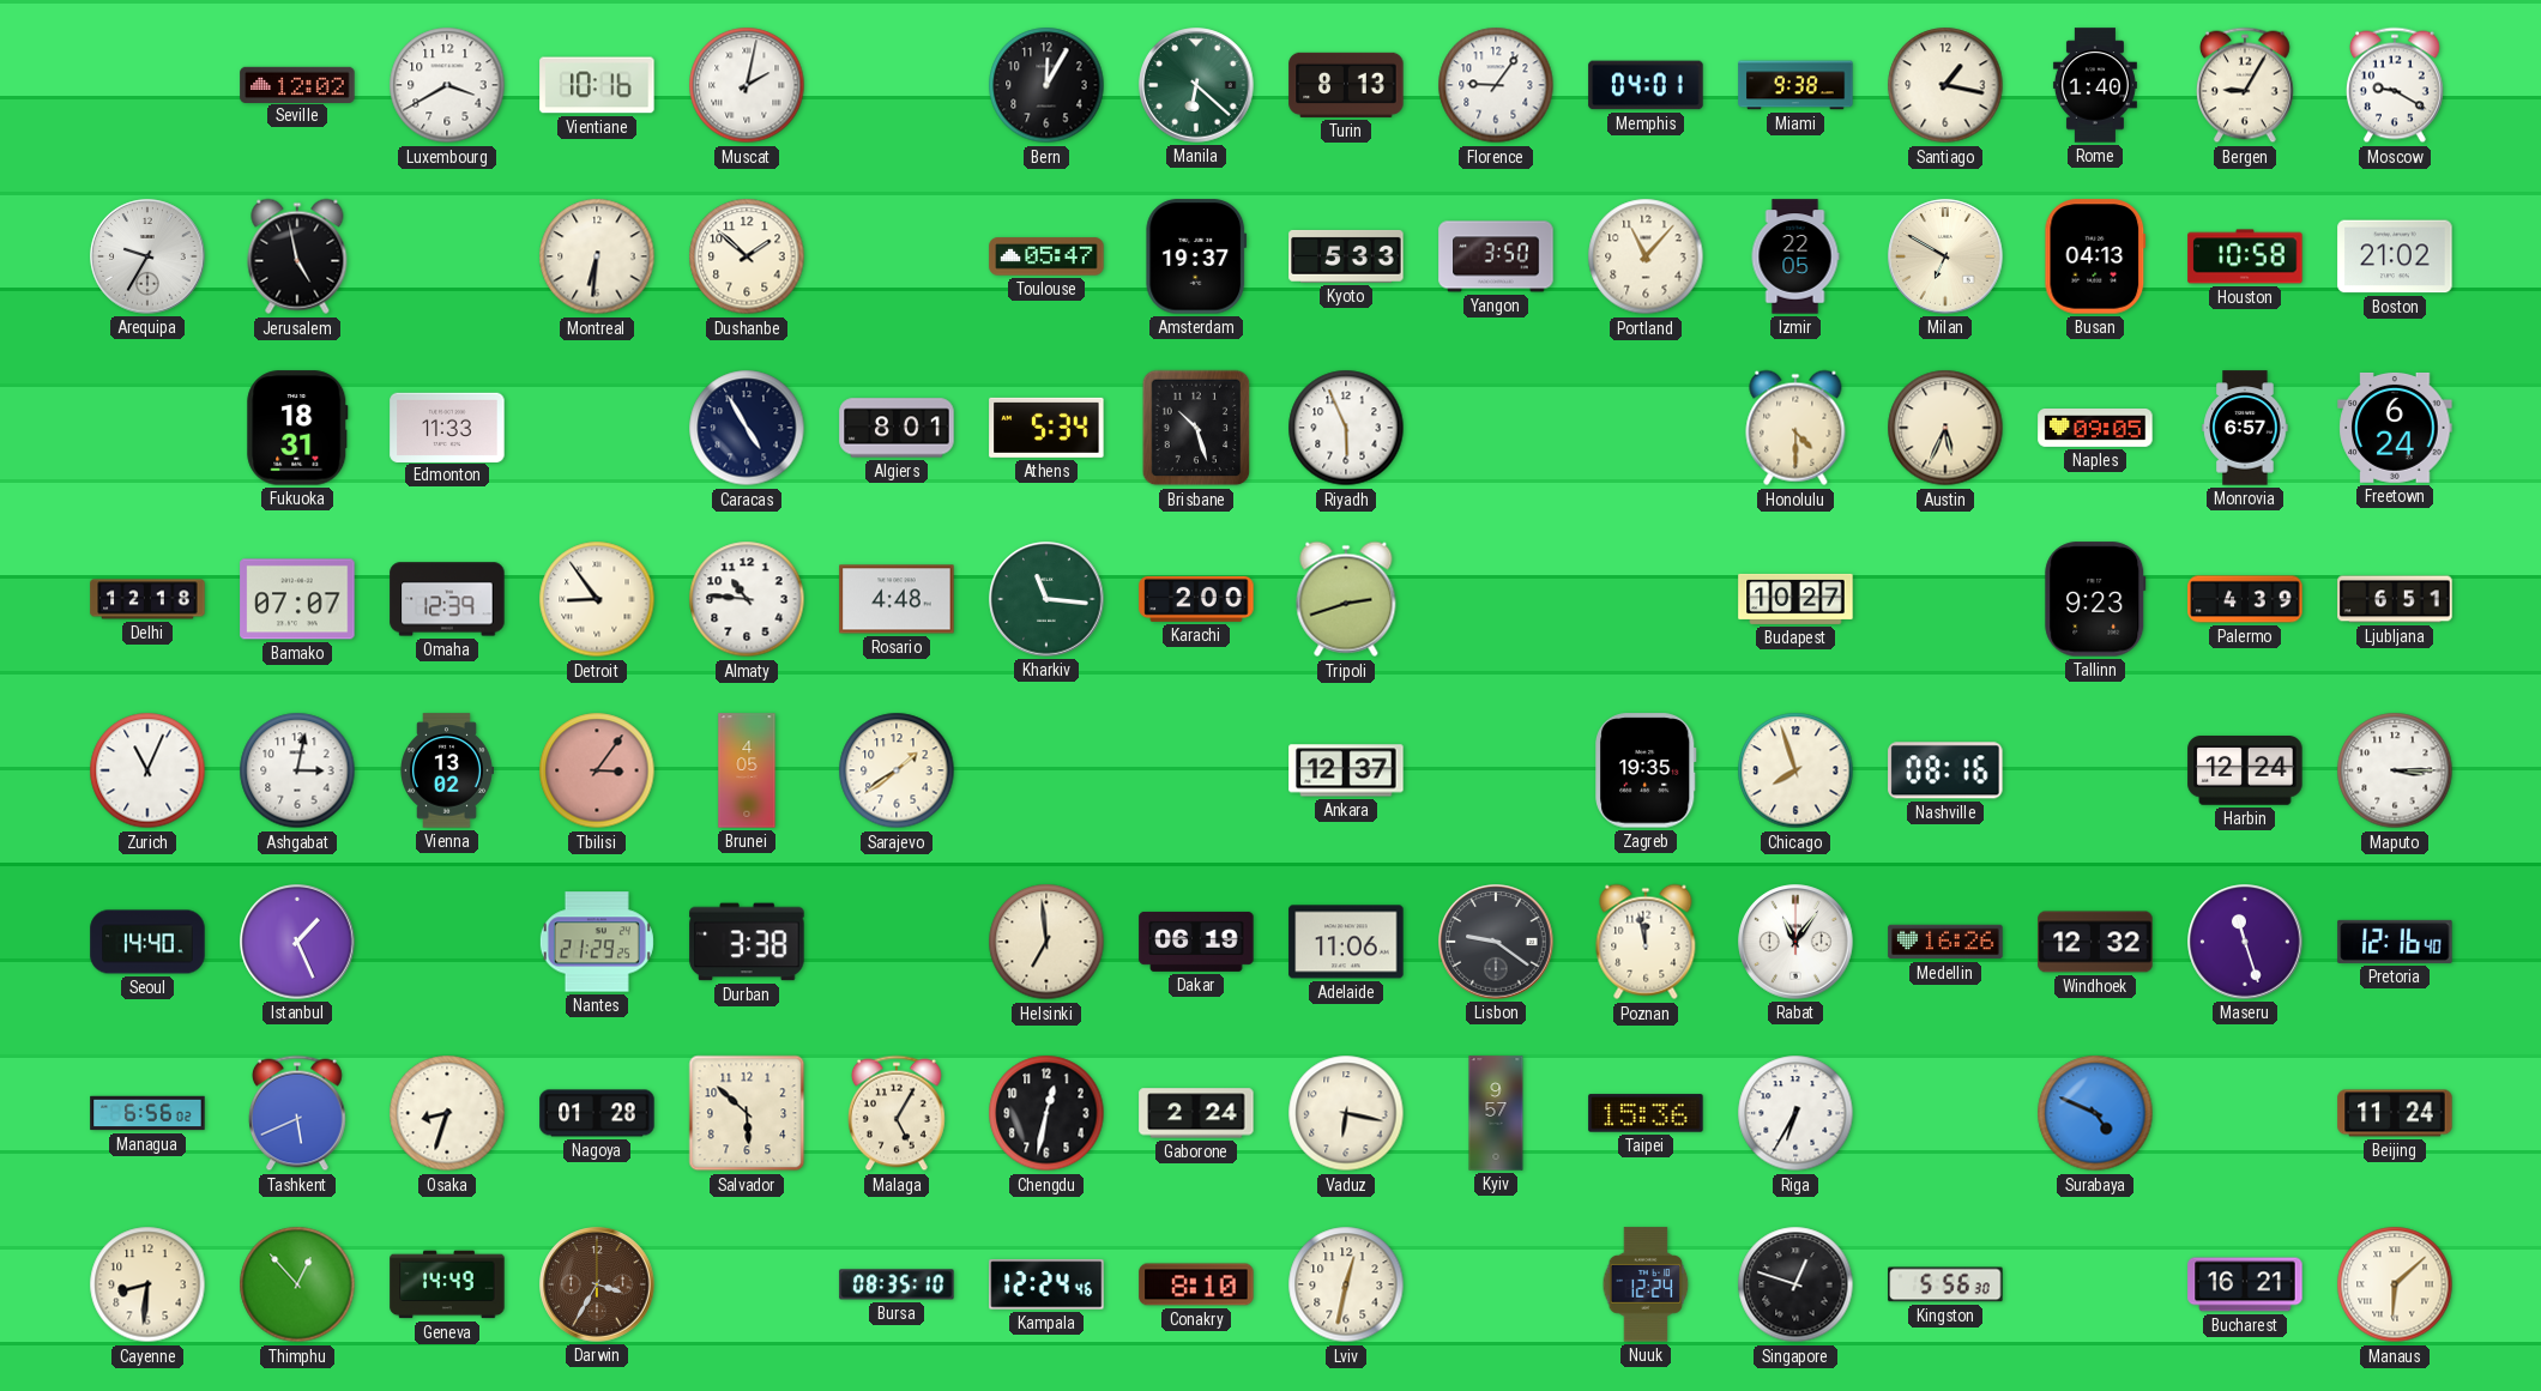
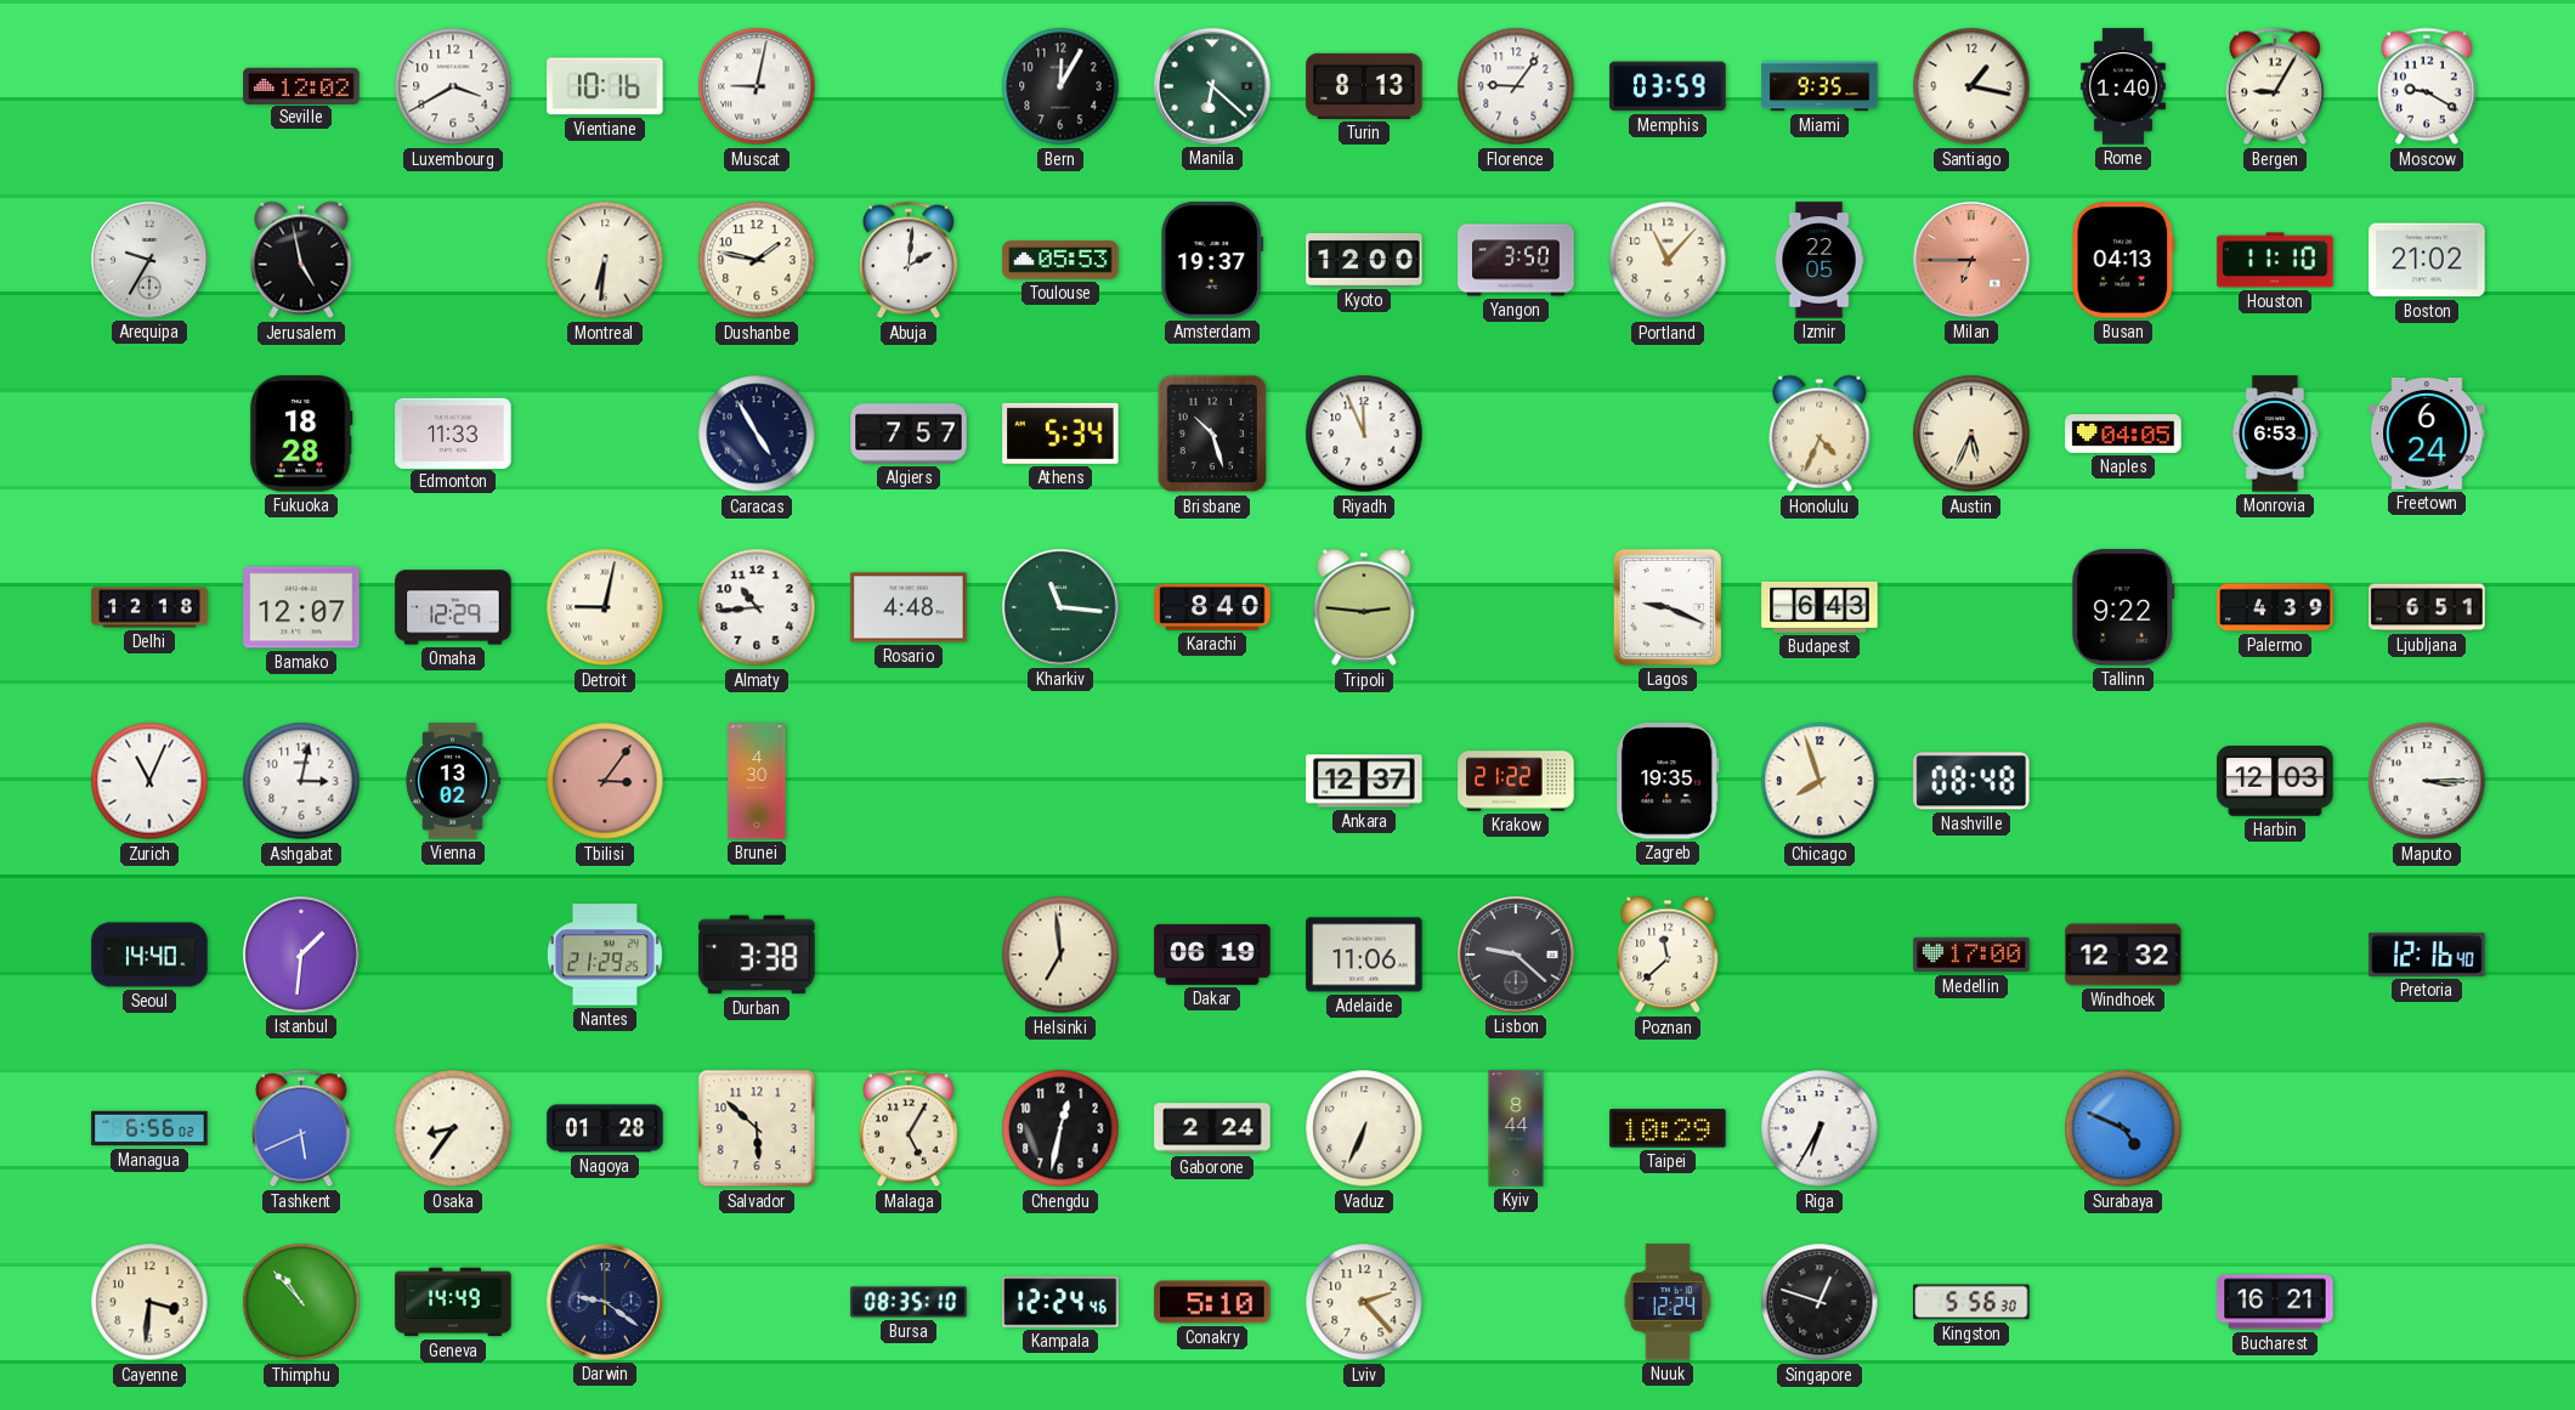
Muscat: 2:02 -> 9:02
Memphis: 04:01 -> 03:59
Miami: 9:38 -> 9:35
Dushanbe: 1:52 -> 1:47
Abuja: none -> 2:01
Toulouse: 05:47 -> 05:53
Kyoto: 5:33 -> 12:00
Milan: 6:50 -> 6:45
Milan dial: cream -> salmon
Houston: 10:58 -> 11:10
Fukuoka: 18:31 -> 18:28
Algiers: 8:01 -> 7:57
Riyadh: 5:56 -> 11:56
Honolulu: 4:30 -> 4:34
Naples: 09:05 -> 04:05
Monrovia: 6:57 -> 6:53
Bamako: 07:07 -> 12:07
Omaha: 12:39 -> 12:29
Detroit: 8:54 -> 9:02
Almaty: 10:46 -> 10:44
Karachi: 2:00 -> 8:40
Tripoli: 2:42 -> 2:46
Lagos: none -> 9:19
Budapest: 10:27 -> 6:43
Tallinn: 9:23 -> 9:22
Brunei: 4:05 -> 4:30
Sarajevo: 1:39 -> none
Krakow: none -> 21:22
Nashville: 08:16 -> 08:48
Harbin: 12:24 -> 12:03
Istanbul: 1:26 -> 1:31
Lisbon: 9:21 -> 9:22
Poznan: 11:58 -> 11:38
Rabat: 11:06 -> none
Medellin: 16:26 -> 17:00
Maseru: 11:27 -> none
Osaka: 8:33 -> 8:36
Vaduz: 6:17 -> 6:34
Kyiv: 9:57 -> 8:44
Taipei: 15:36 -> 10:29
Beijing: 11:24 -> none
Cayenne: 8:31 -> 3:31
Thimphu: 12:53 -> 10:53
Darwin: 3:35 -> 9:21
Darwin dial: brown -> navy
Conakry: 8:10 -> 5:10
Lviv: 12:32 -> 2:23
Manaus: 6:08 -> none
